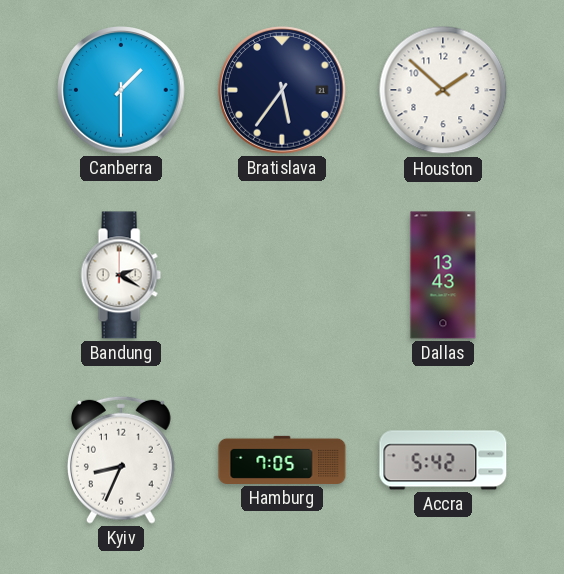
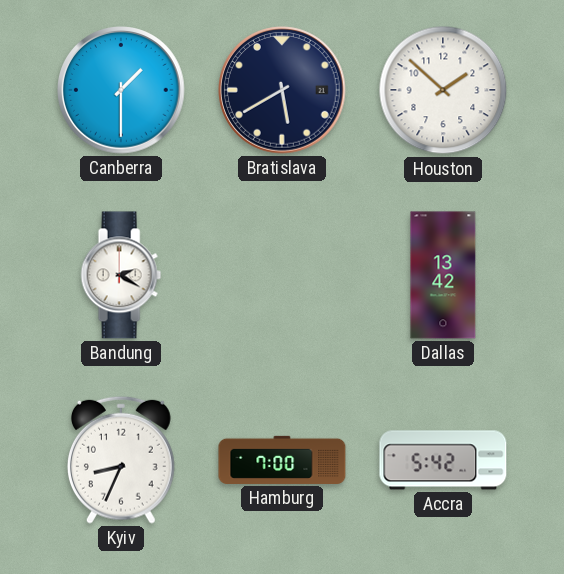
Bratislava: 5:36 -> 5:40
Dallas: 13:43 -> 13:42
Hamburg: 7:05 -> 7:00
